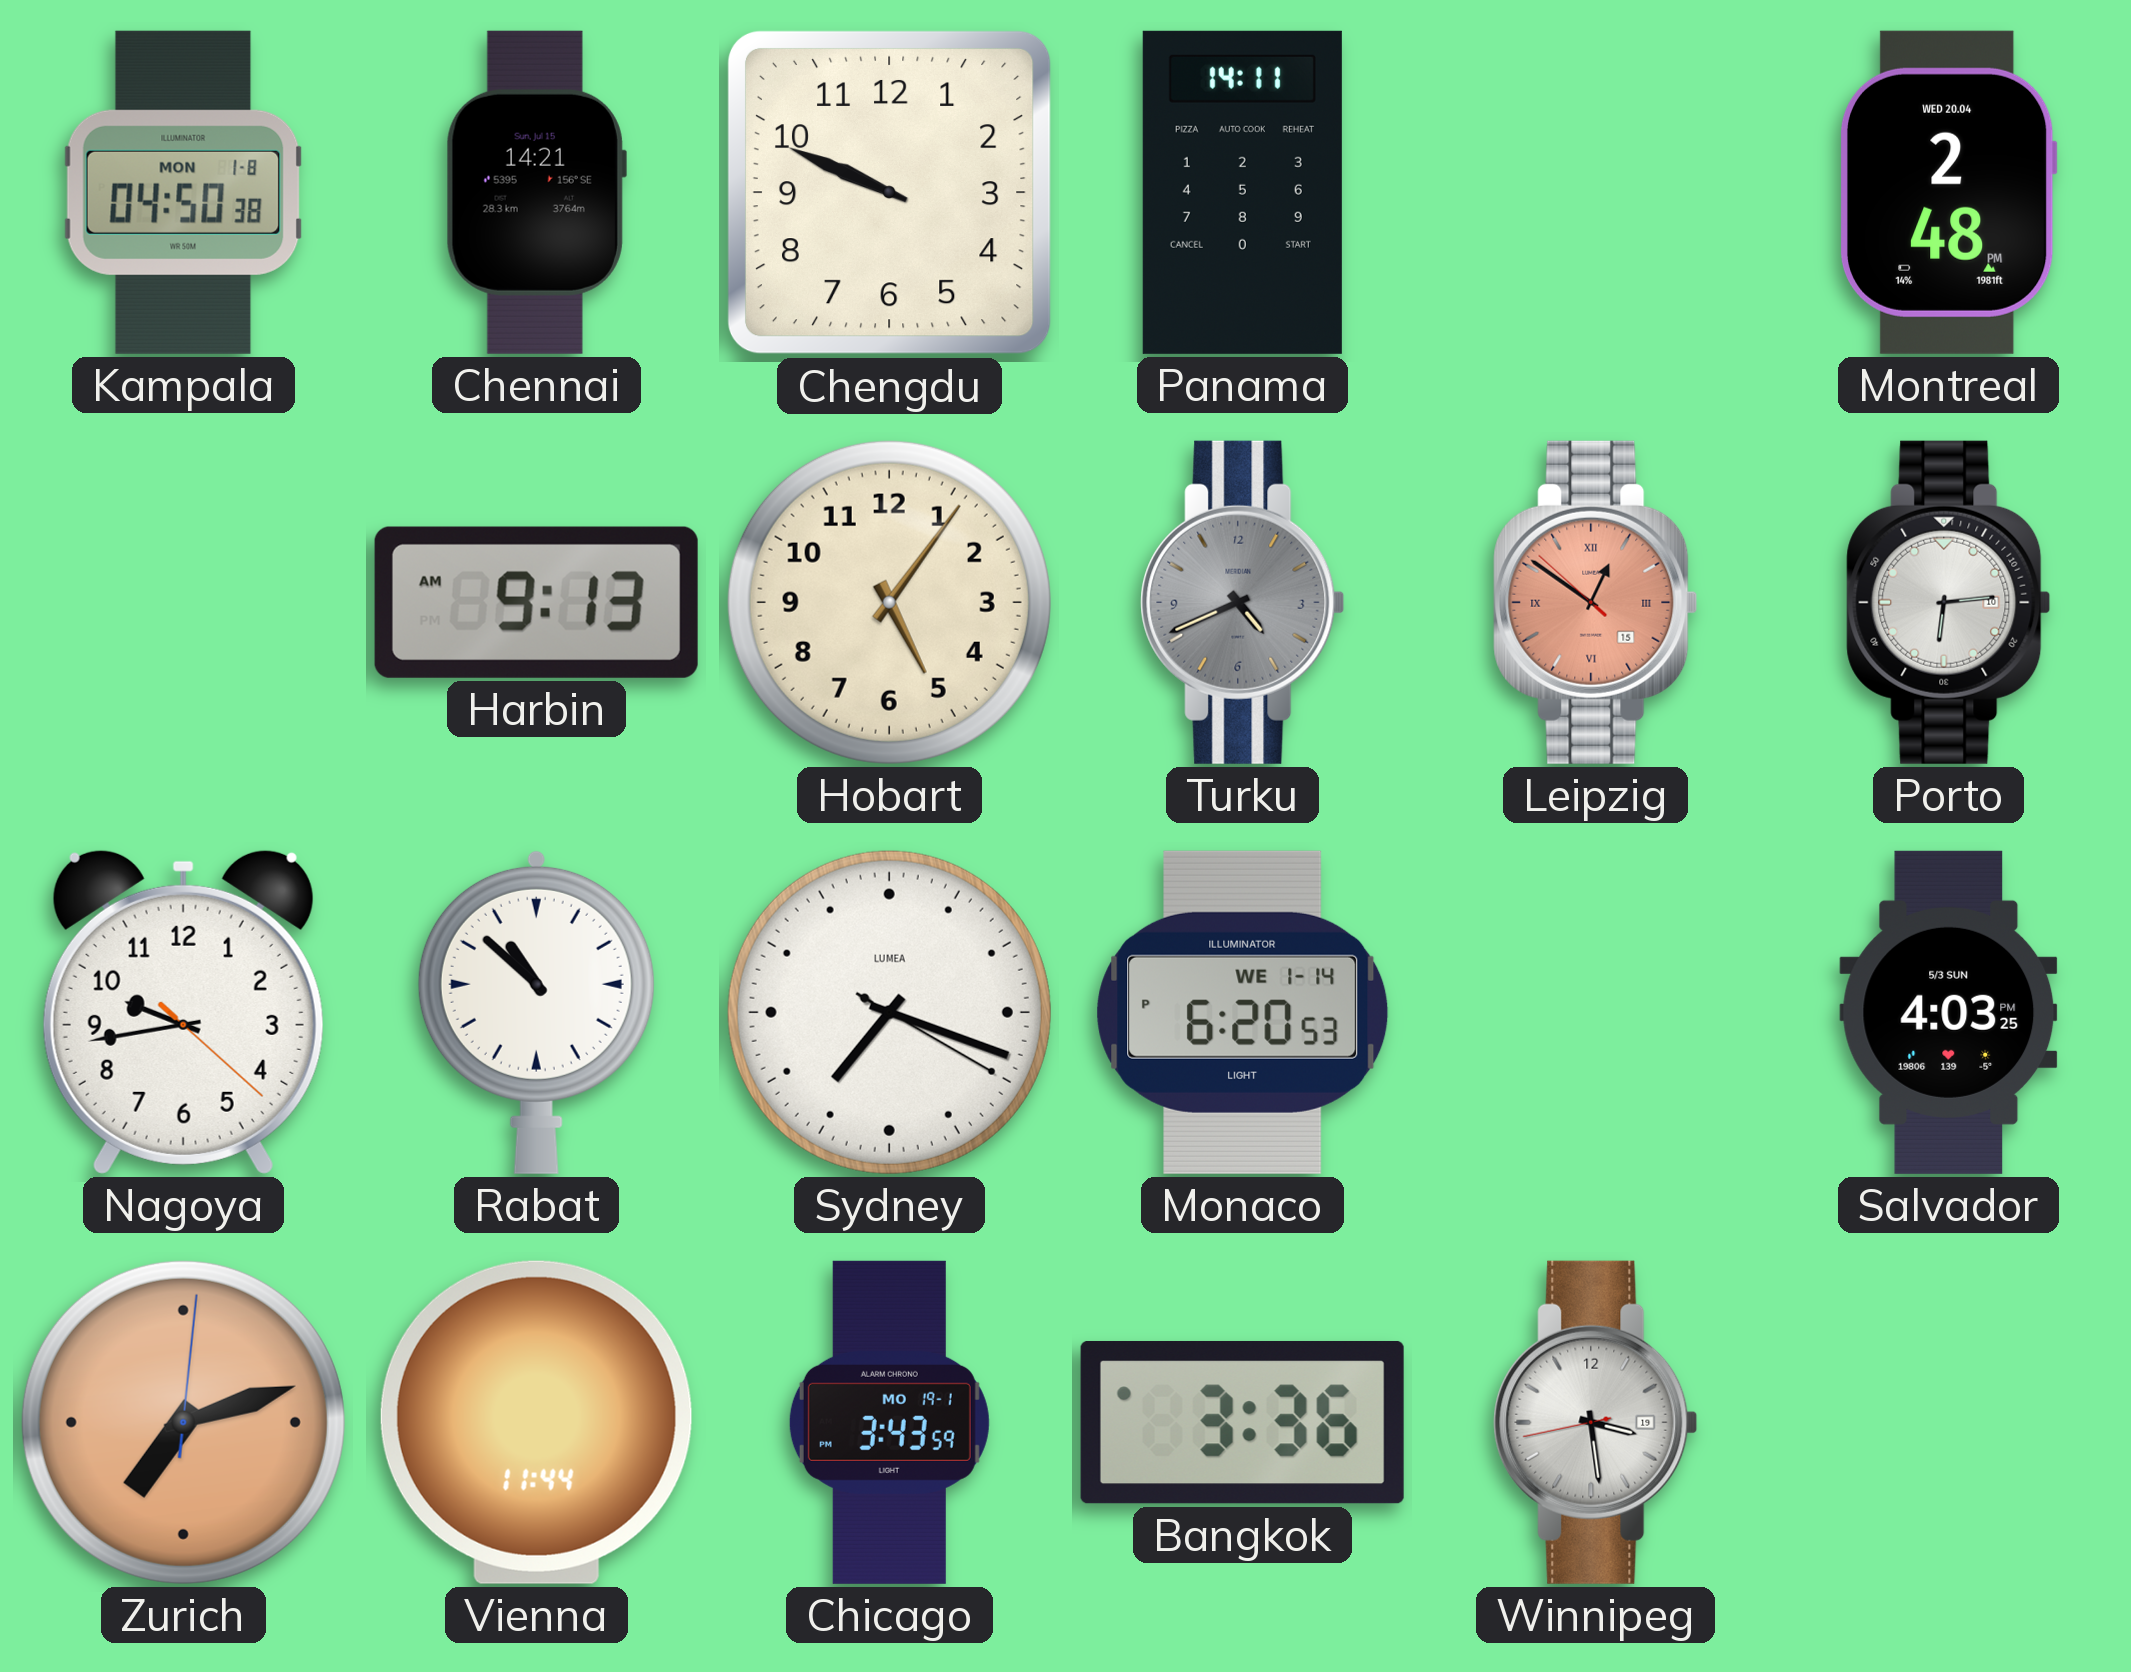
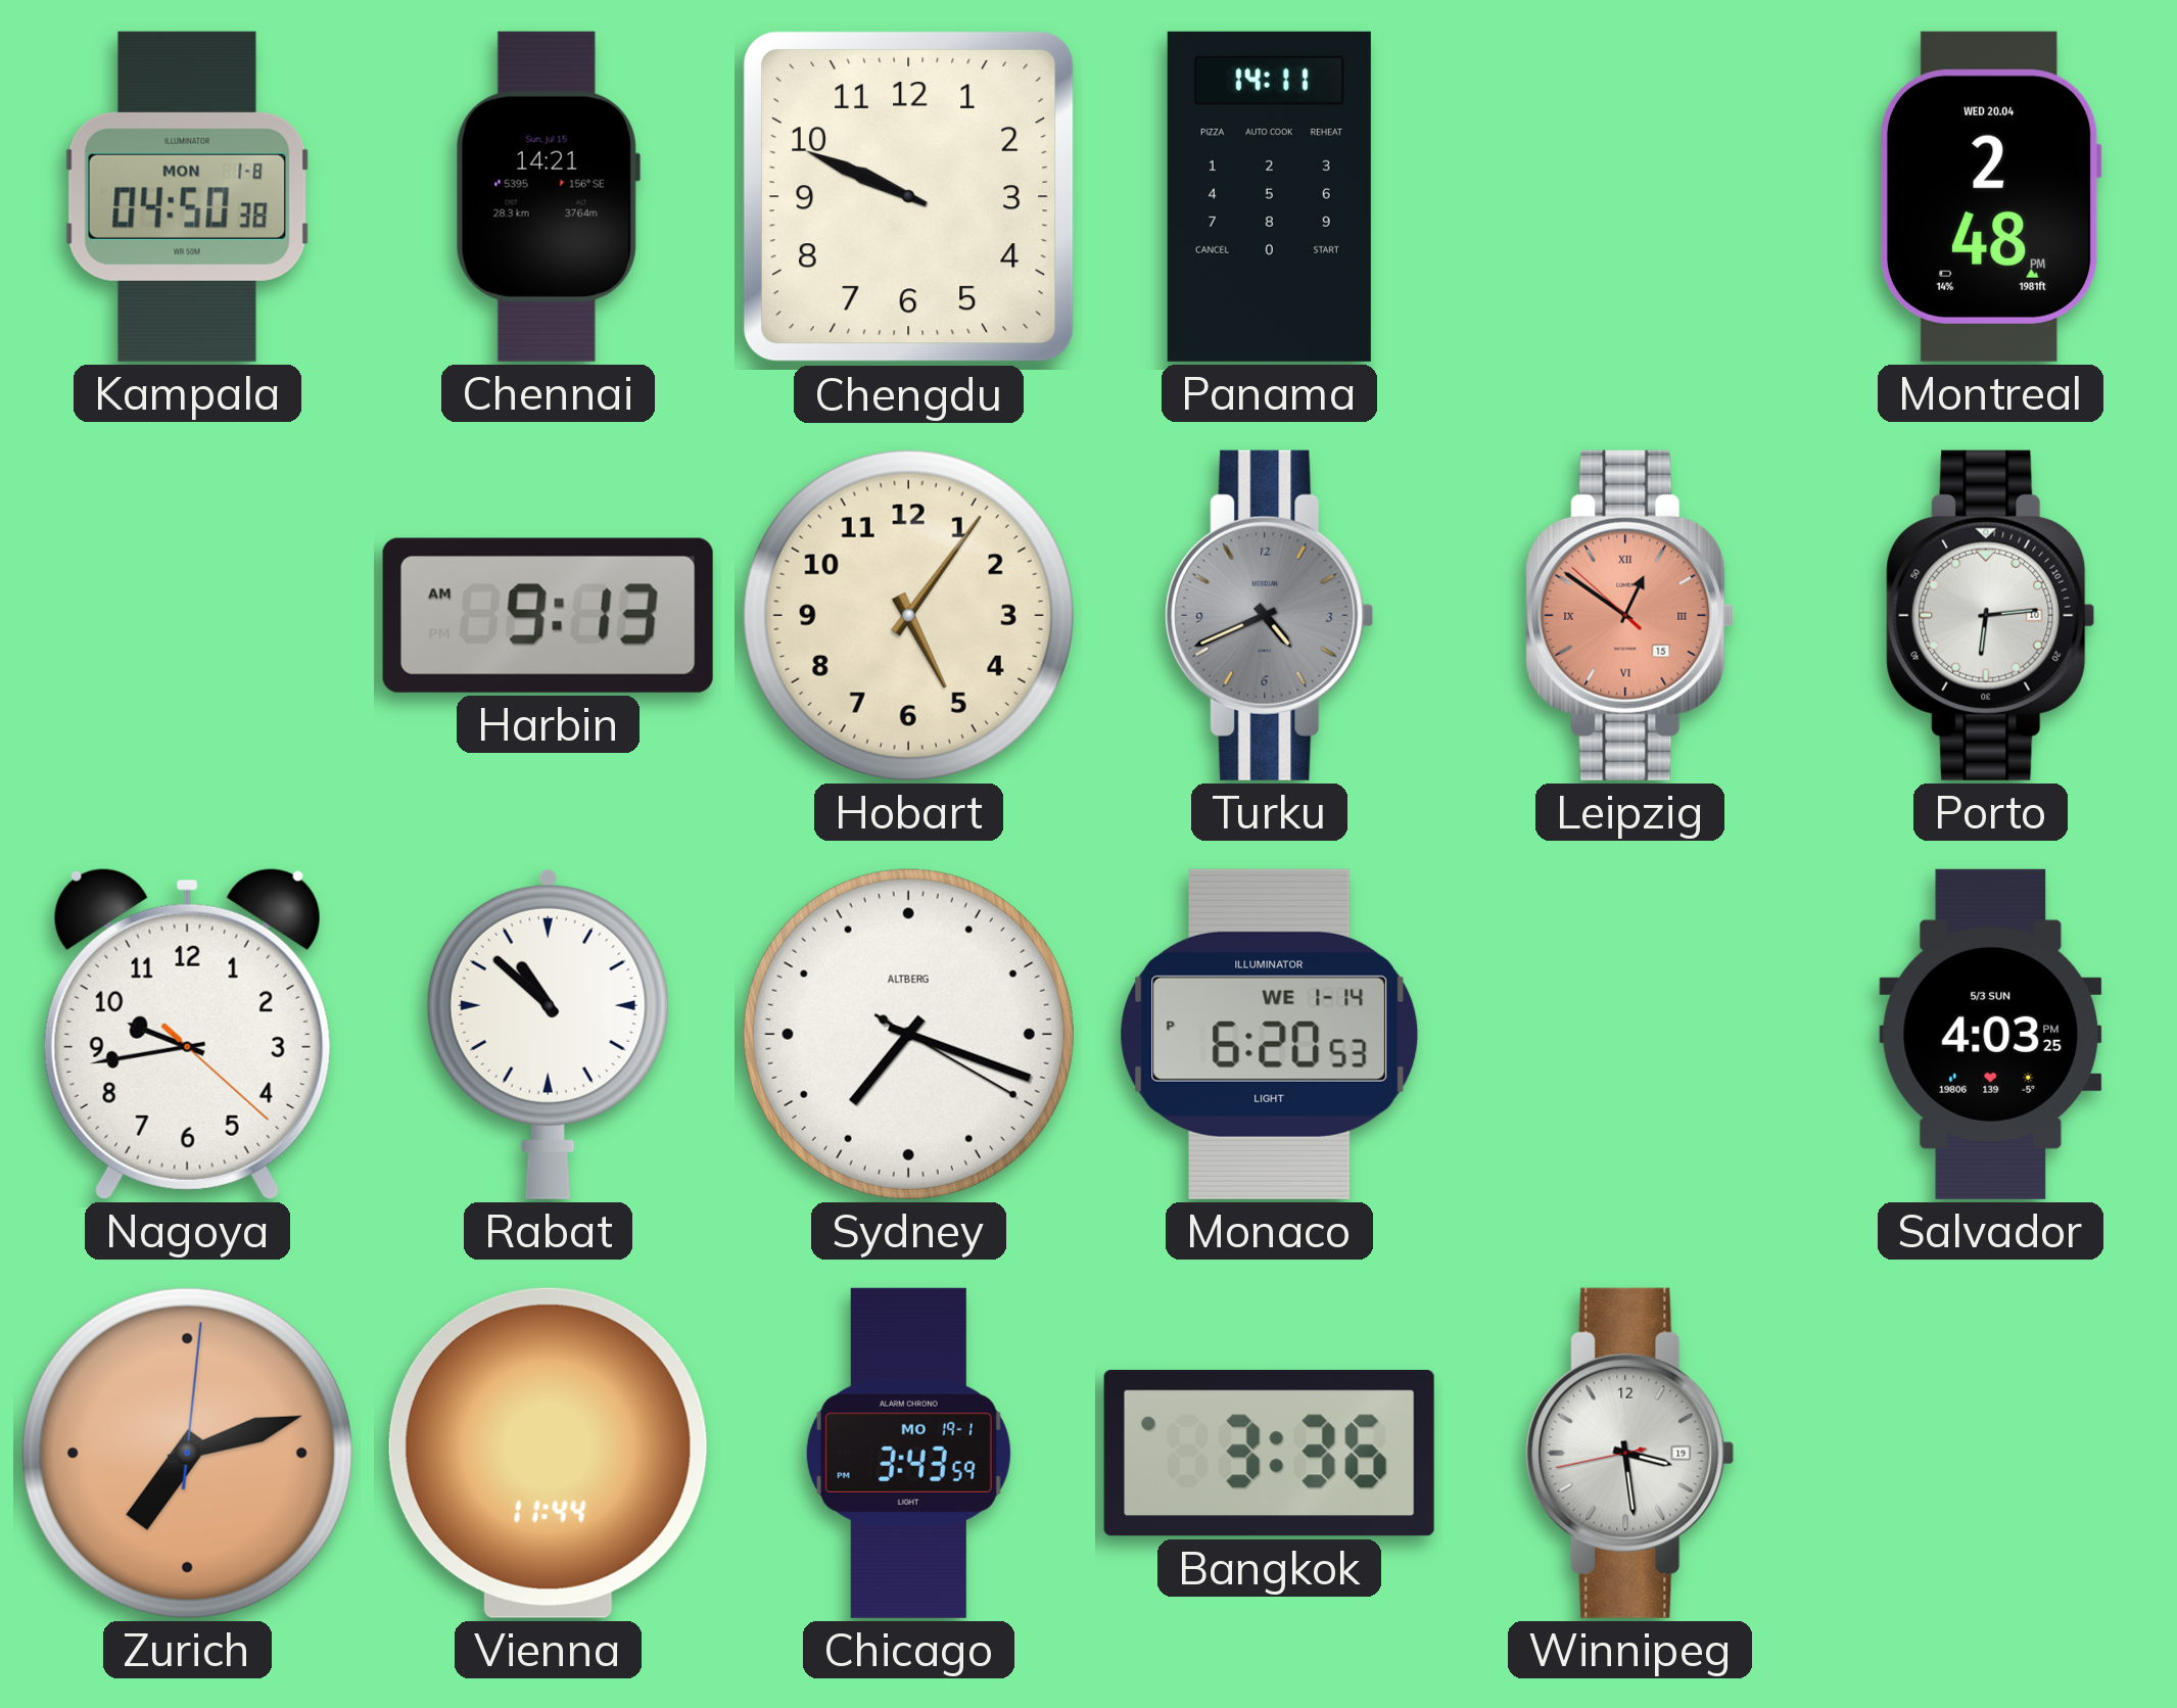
Sydney brand: LUMEA -> ALTBERG
